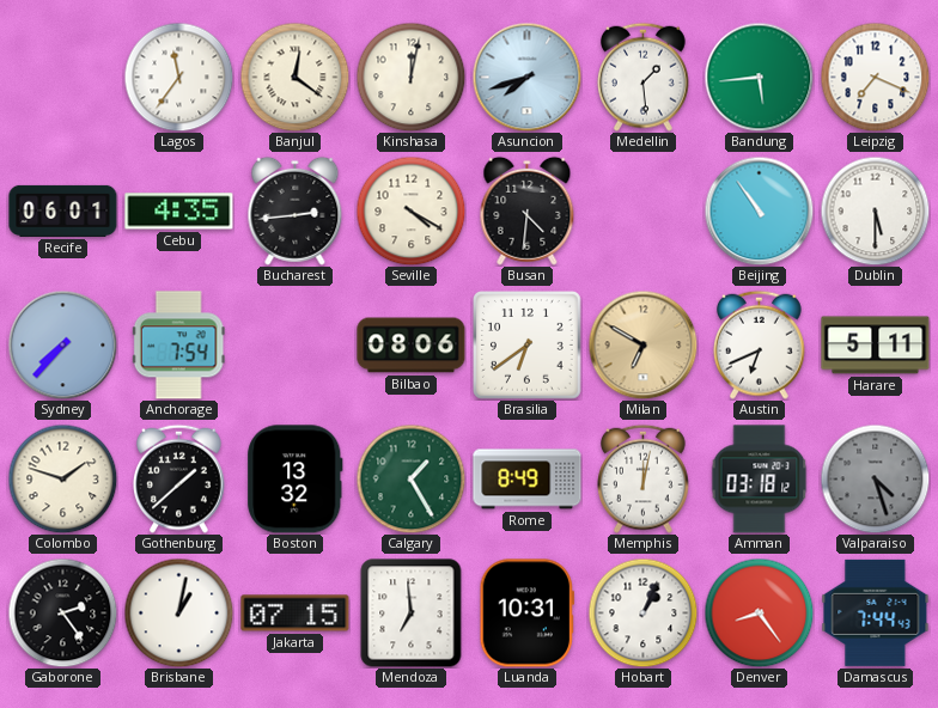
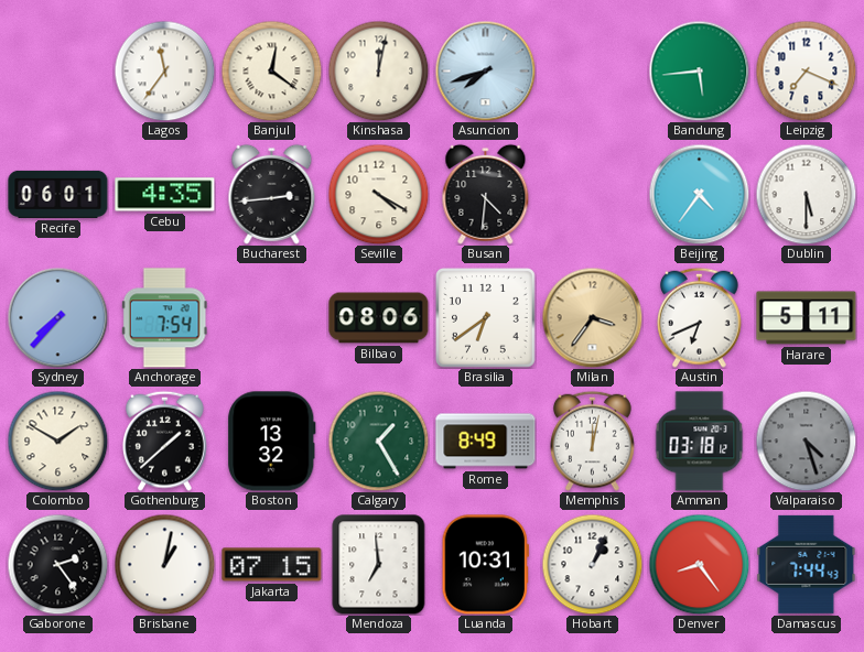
Medellin: 1:29 -> none
Beijing: 10:54 -> 4:36
Milan: 6:50 -> 3:36
Colombo: 1:48 -> 1:50
